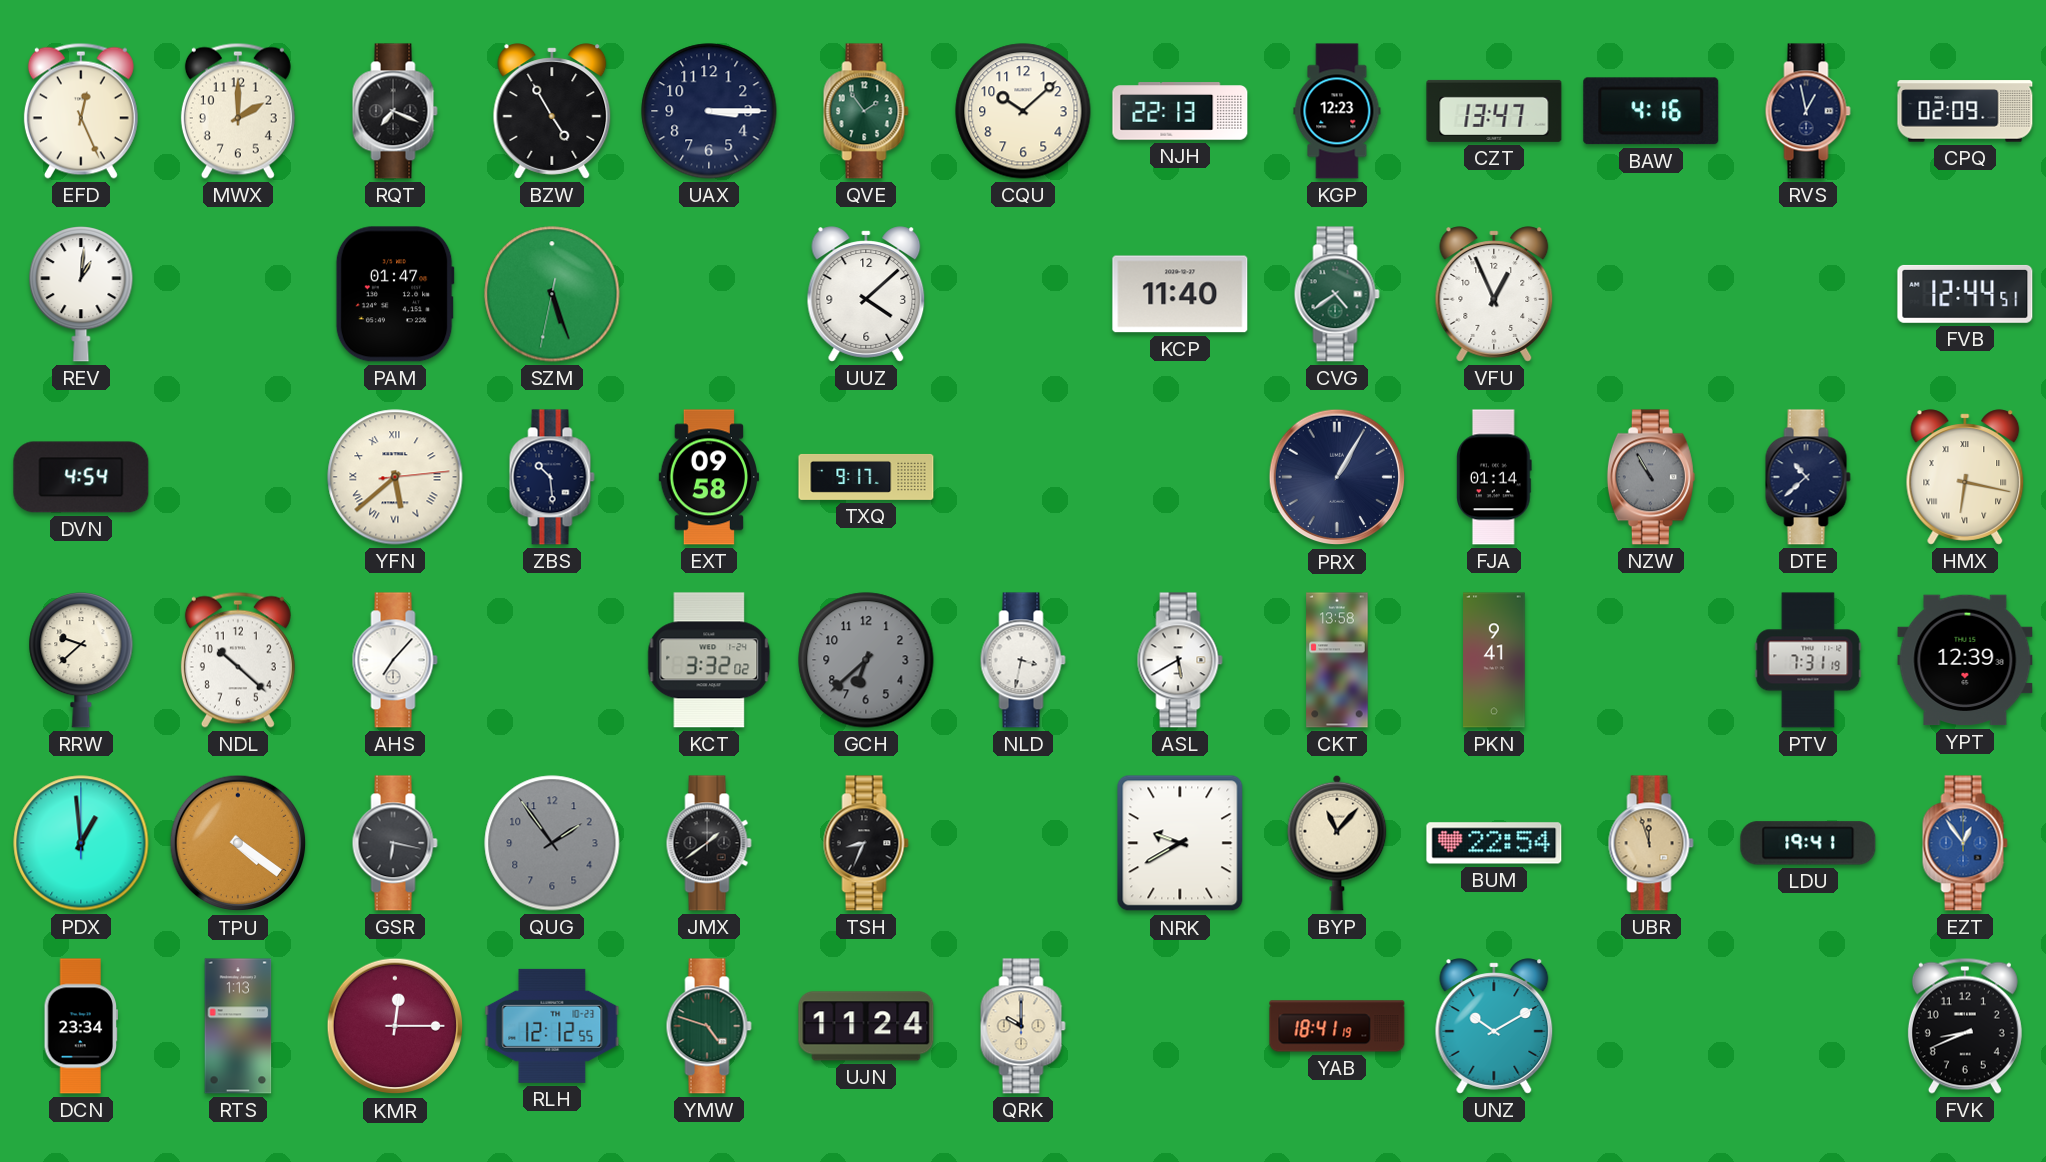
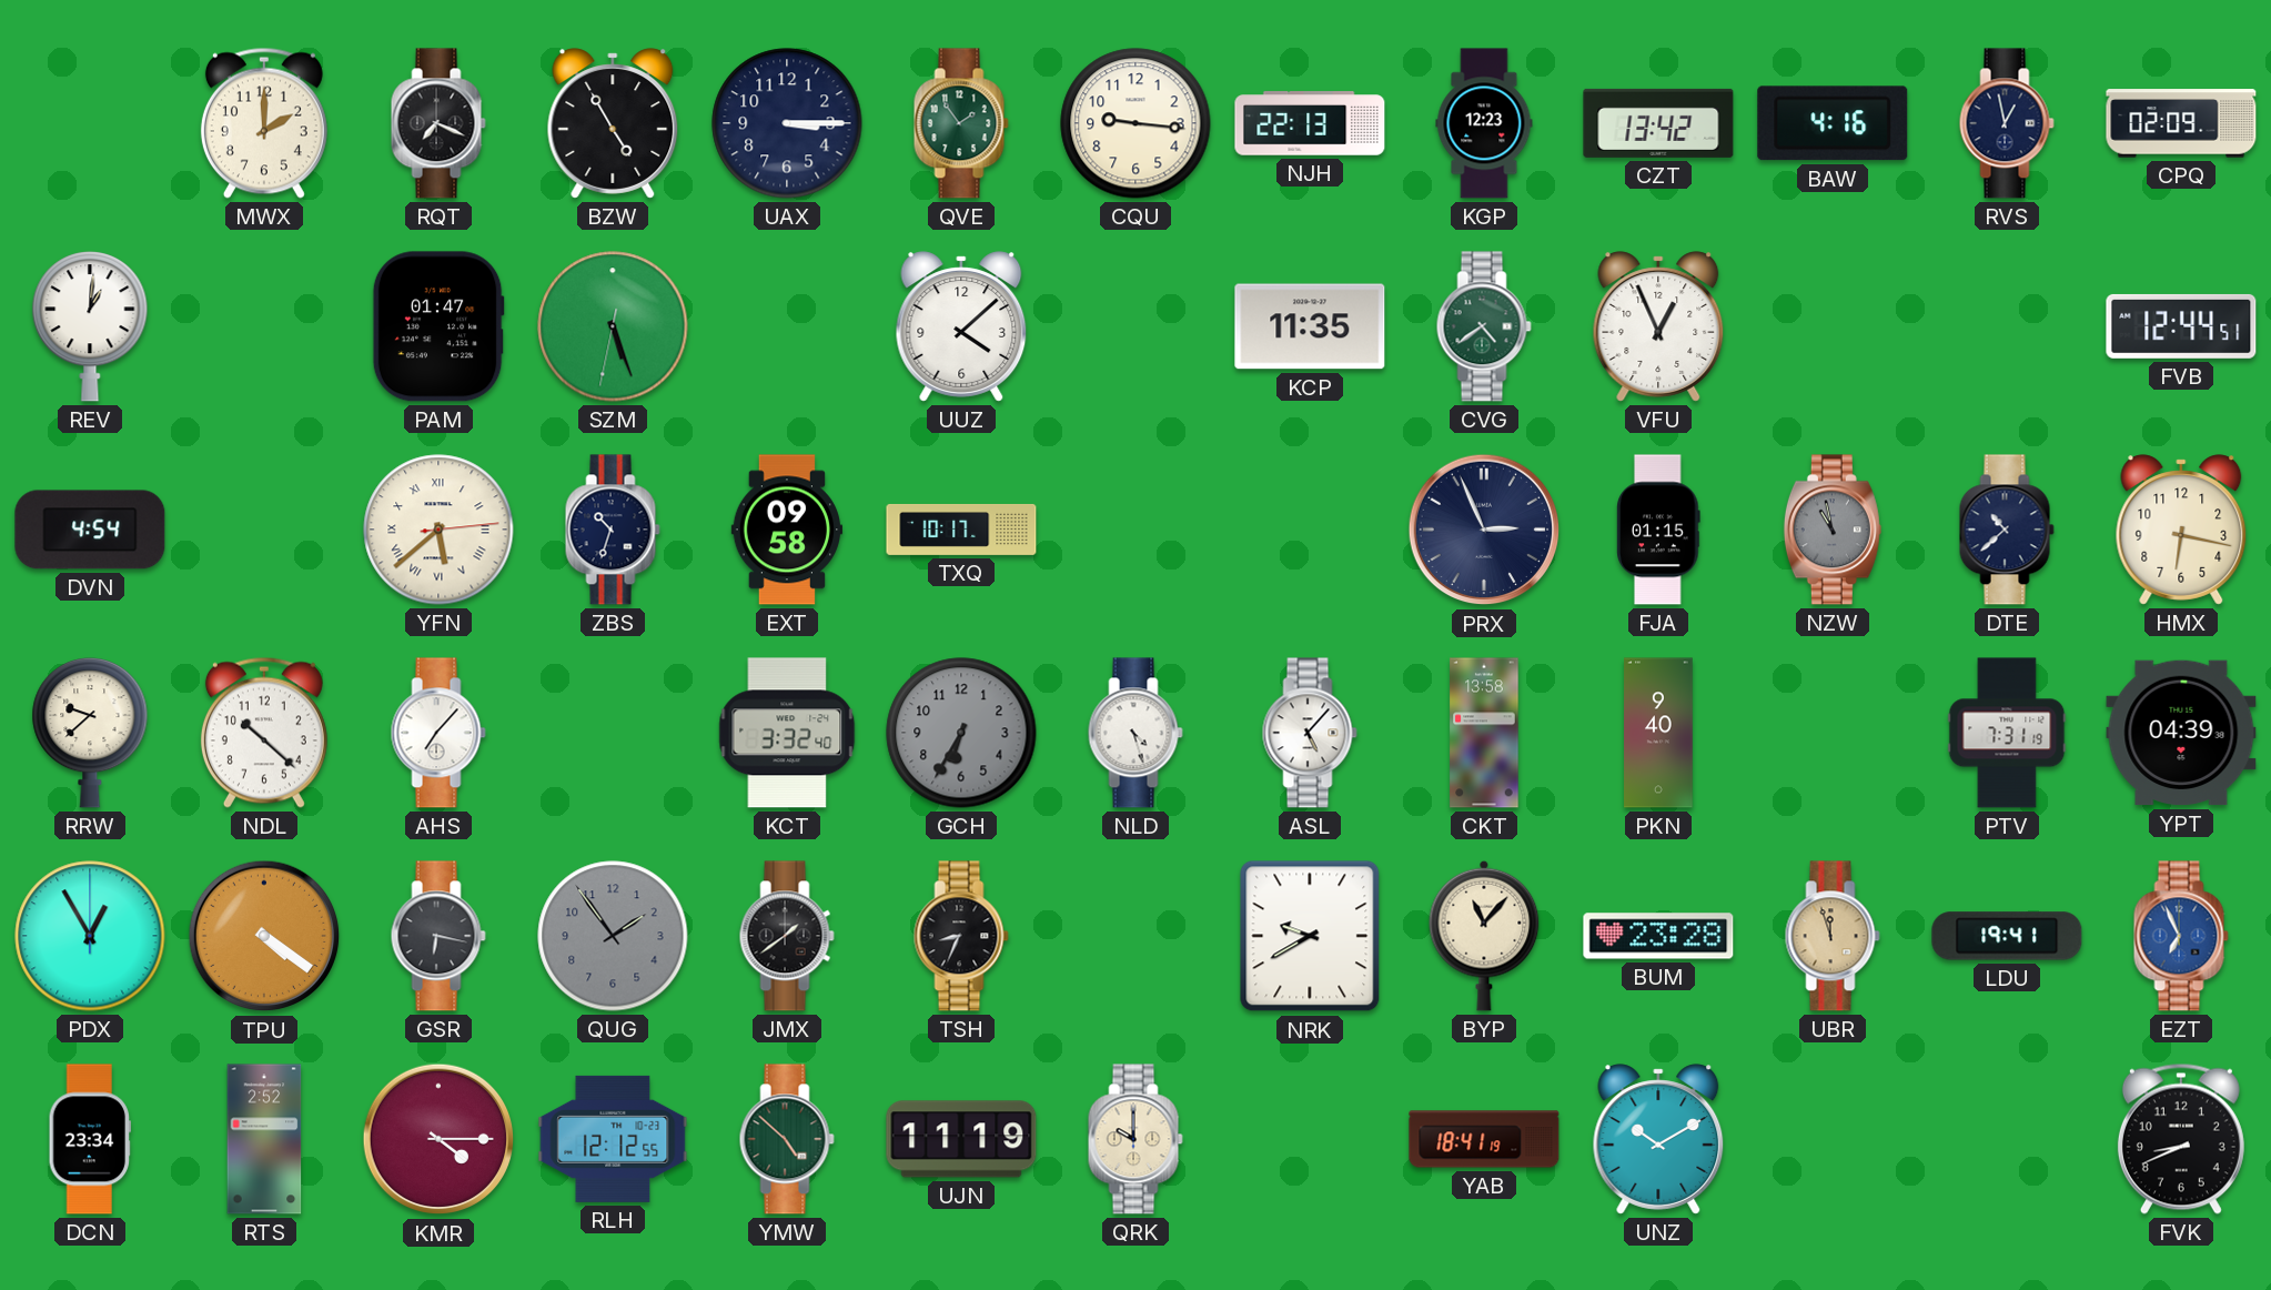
EFD: 12:26 -> none
CQU: 10:08 -> 9:16
CZT: 13:47 -> 13:42
KCP: 11:40 -> 11:35
ZBS: 10:29 -> 10:33
TXQ: 9:17 -> 10:17
PRX: 1:05 -> 2:56
FJA: 01:14 -> 01:15
NZW: 10:55 -> 10:58
HMX numerals: Roman -> Arabic
KCT: 3:32:02 -> 3:32:40
GCH: 6:38 -> 6:35
NLD: 3:32 -> 4:27
ASL: 5:40 -> 5:07
PKN: 9:41 -> 9:40
YPT: 12:39 -> 04:39
PDX: 12:59 -> 12:55
BUM: 22:54 -> 23:28
EZT: 12:54 -> 6:56
RTS: 1:13 -> 2:52
KMR: 12:15 -> 4:15
YMW: 4:48 -> 4:52
UJN: 11:24 -> 11:19
